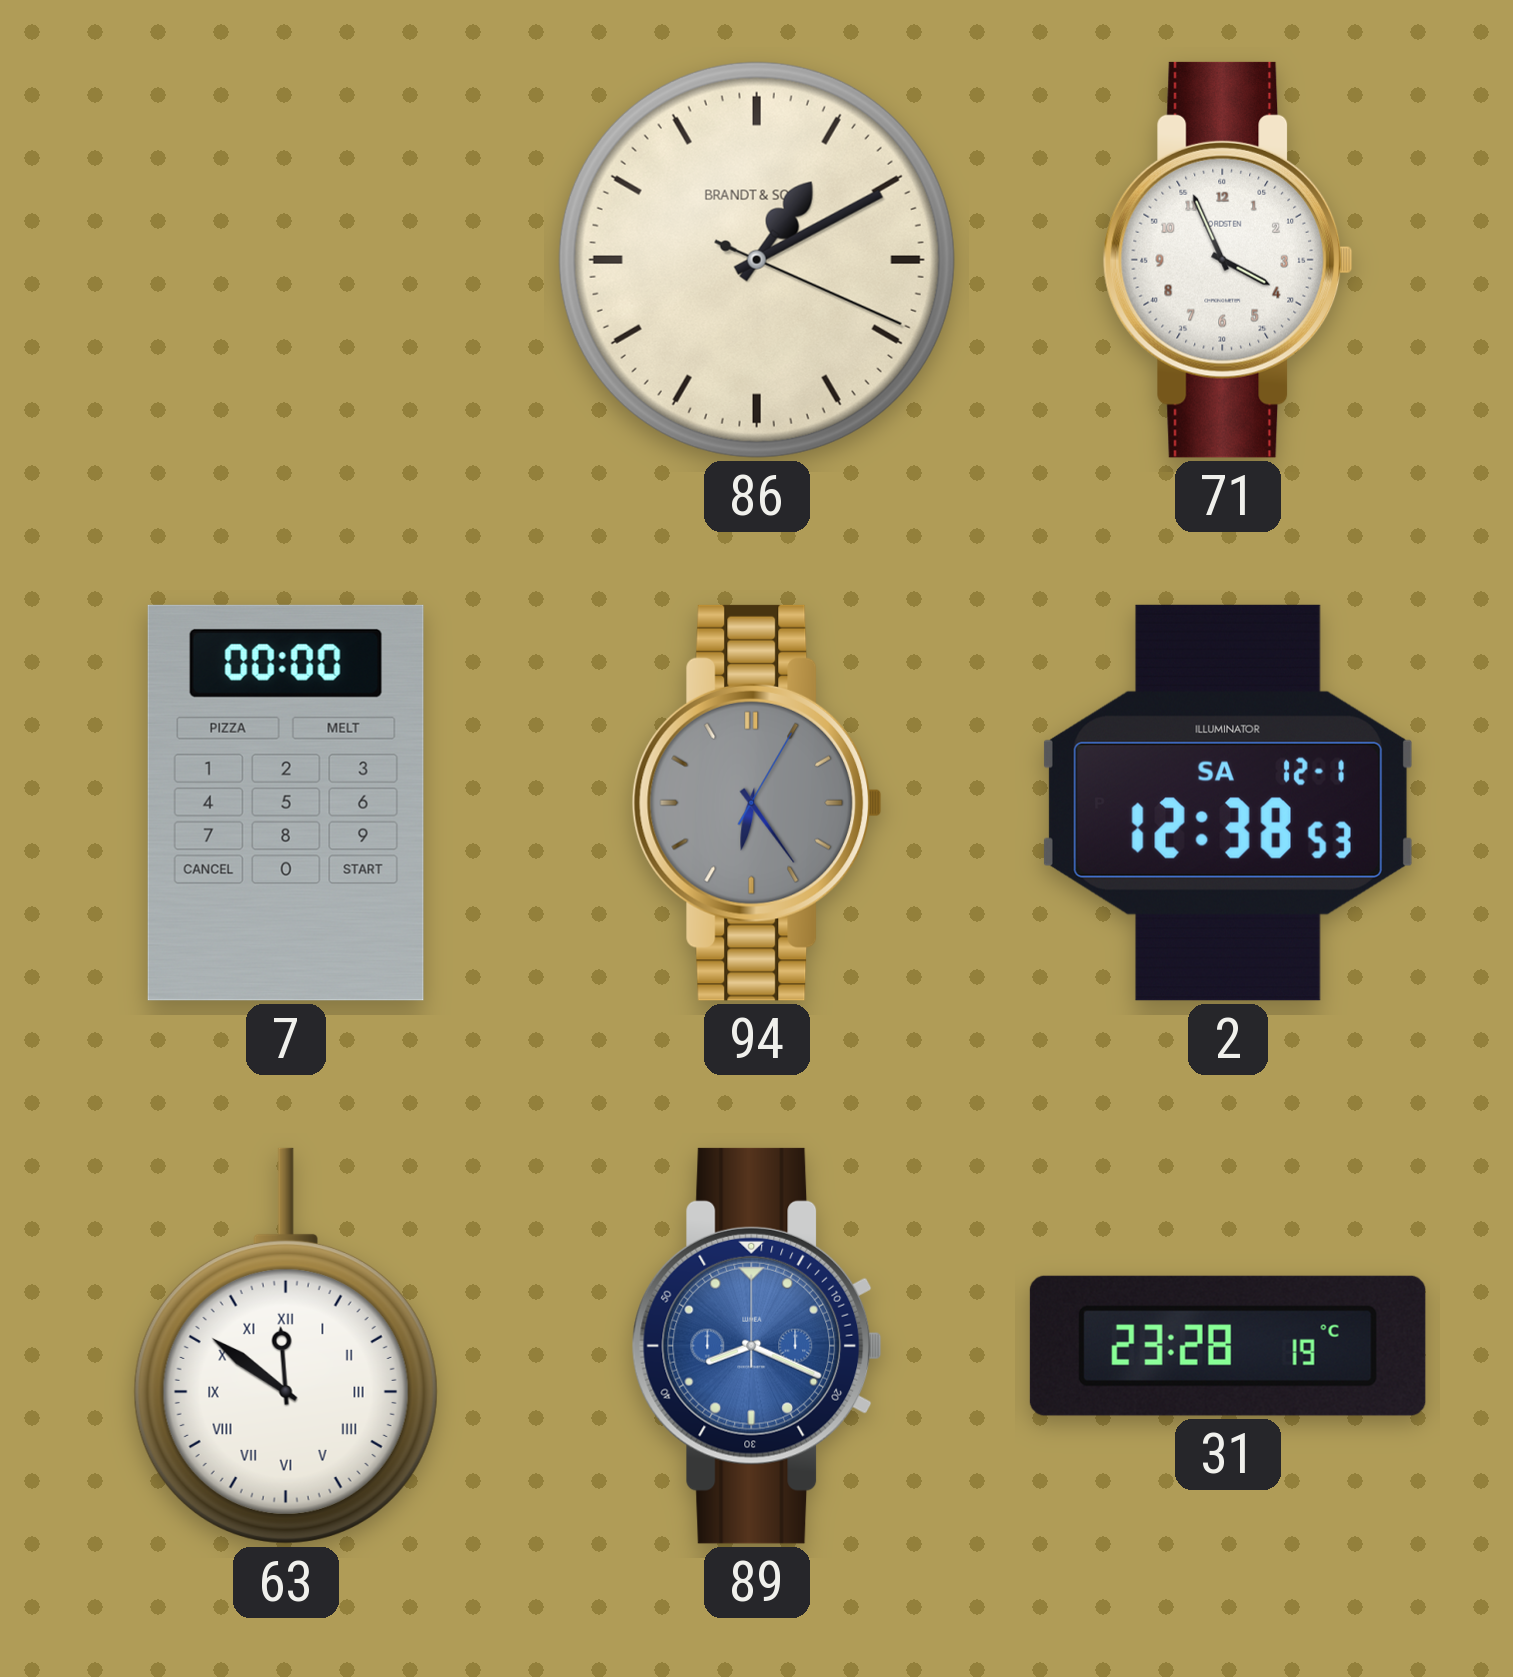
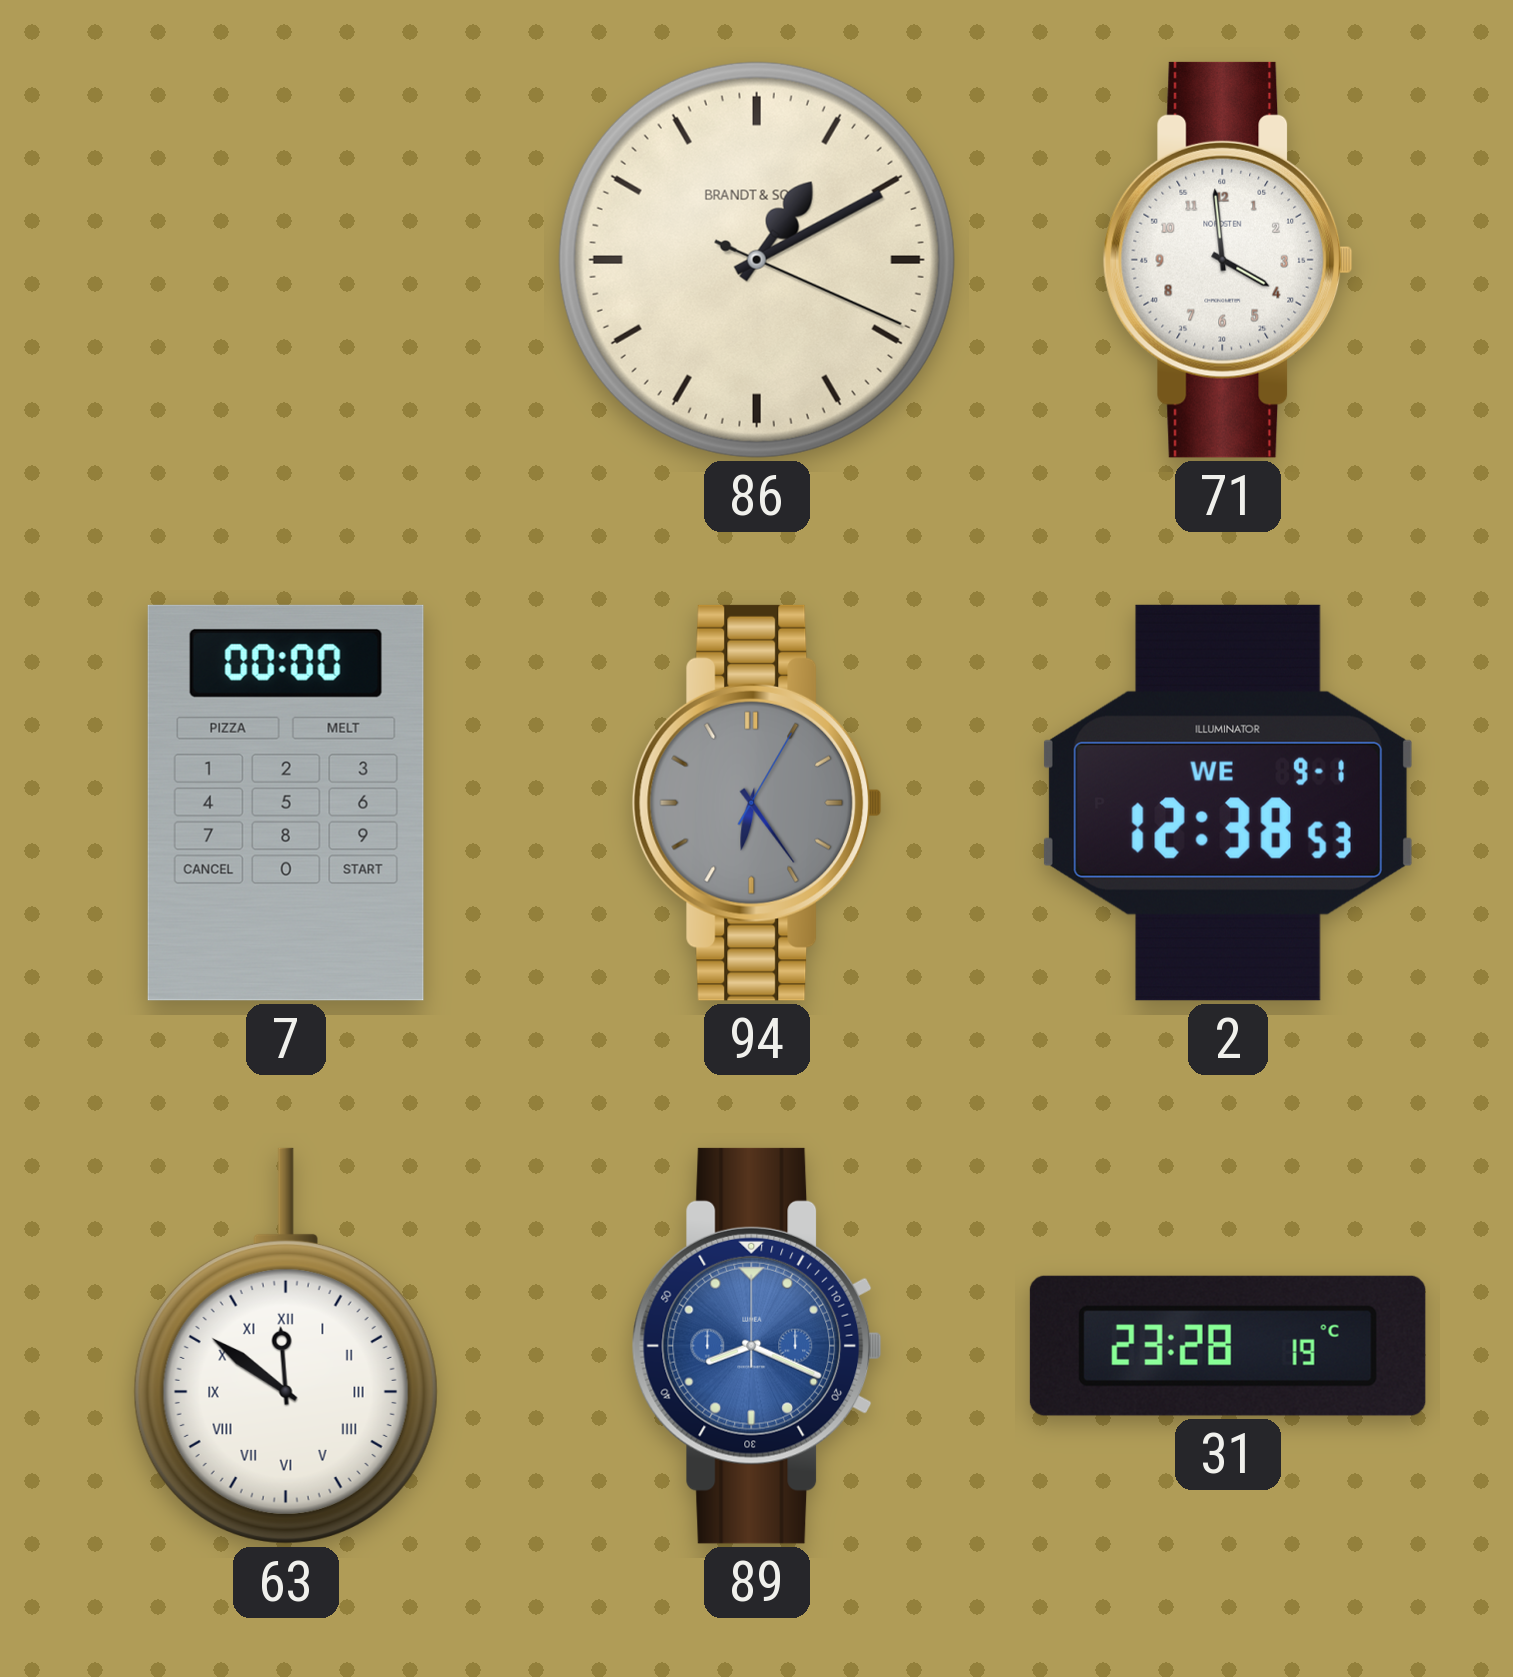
71: 3:56 -> 3:59
2 date: SA 12-1 -> WE 9-1
